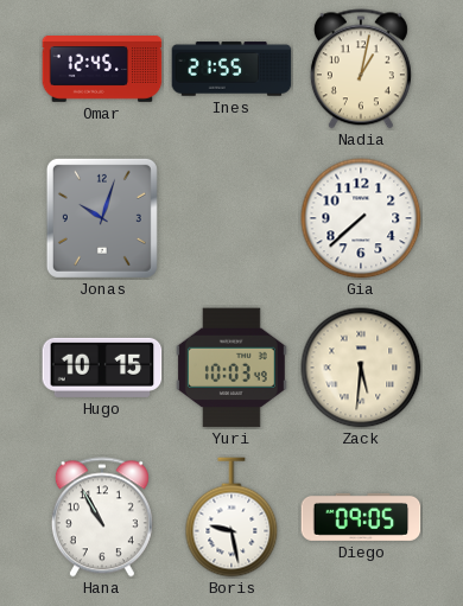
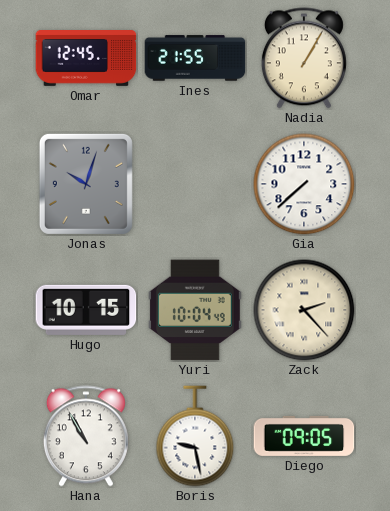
Nadia: 1:02 -> 1:05
Yuri: 10:03 -> 10:04
Zack: 5:31 -> 2:23
